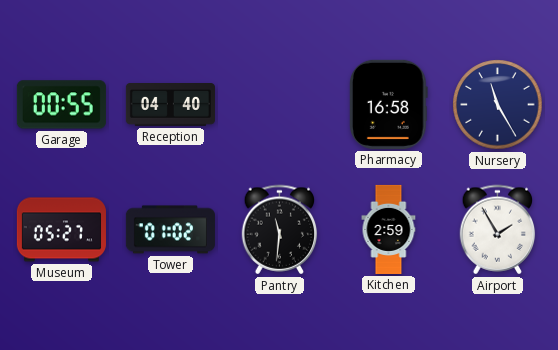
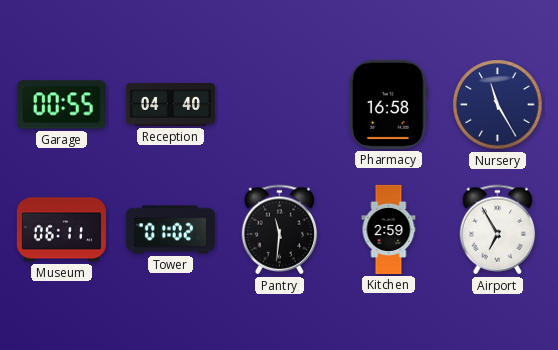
Museum: 05:27 -> 06:11
Airport: 1:55 -> 6:55
